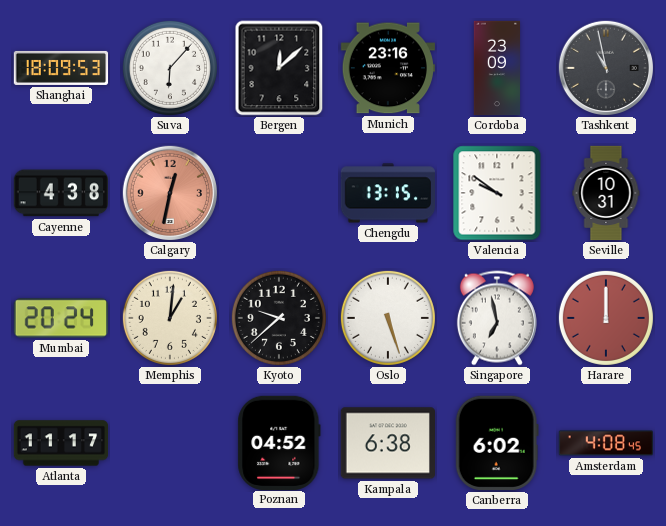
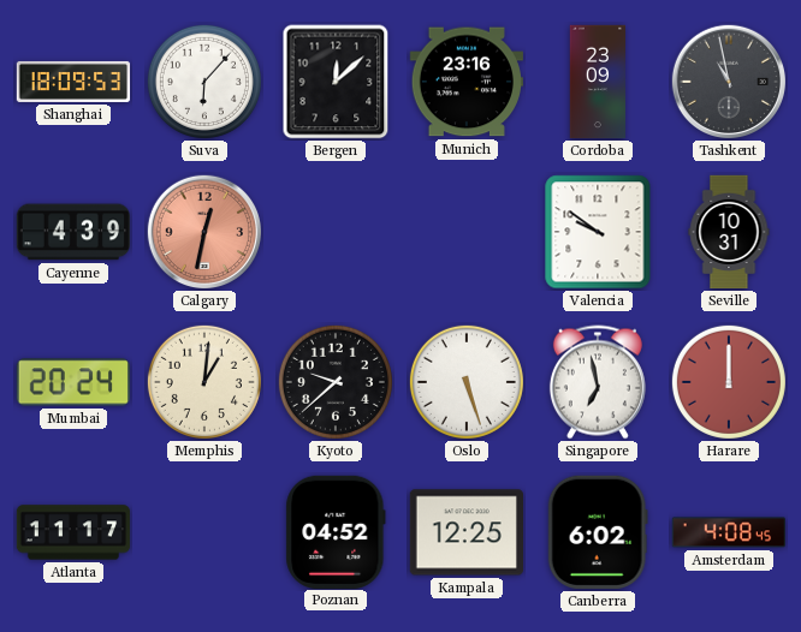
Cayenne: 4:38 -> 4:39
Chengdu: 13:15 -> none
Kampala: 6:38 -> 12:25
